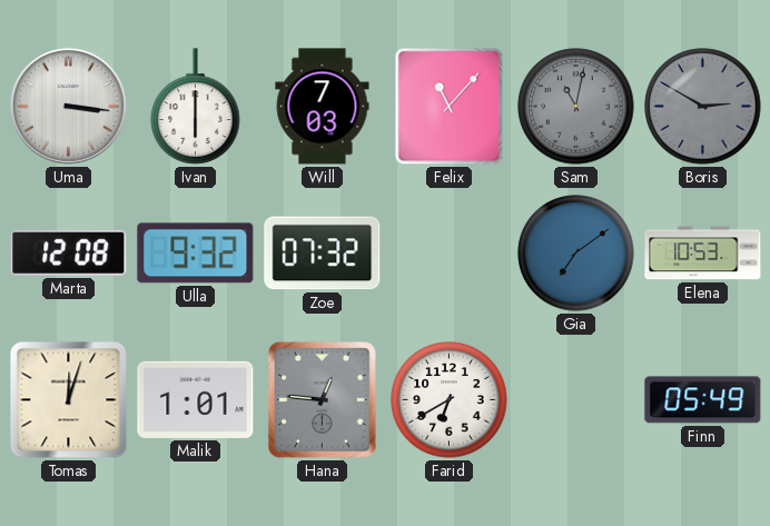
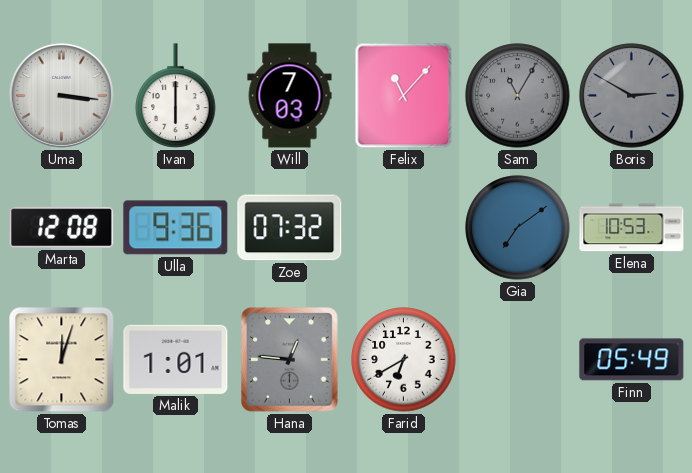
Sam: 11:02 -> 11:05
Ulla: 9:32 -> 9:36
